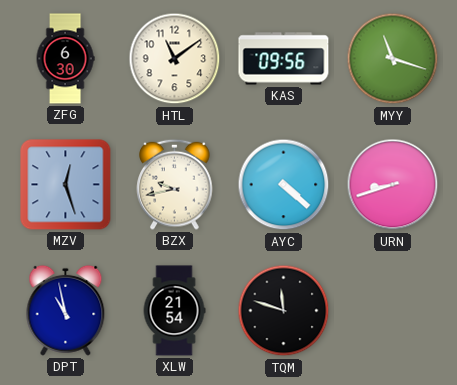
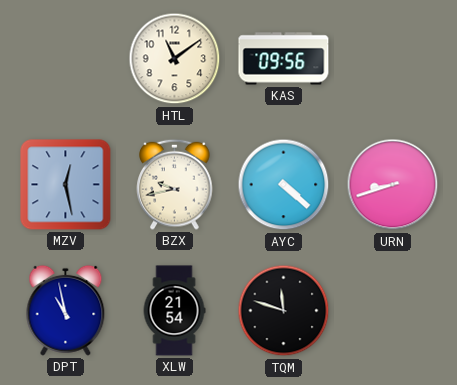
ZFG: 6:30 -> none
MYY: 11:18 -> none
MZV: 12:27 -> 12:28
